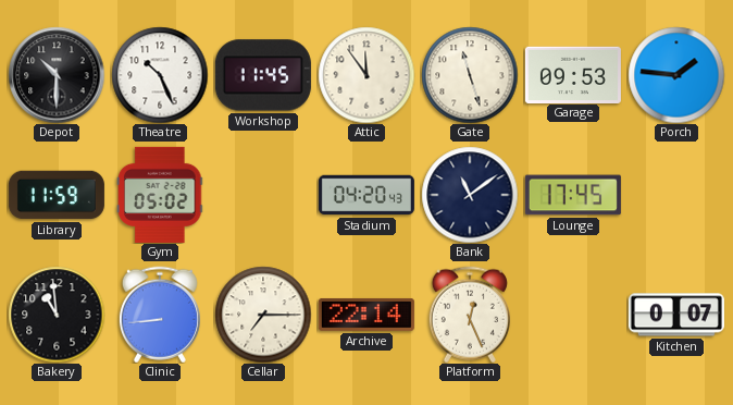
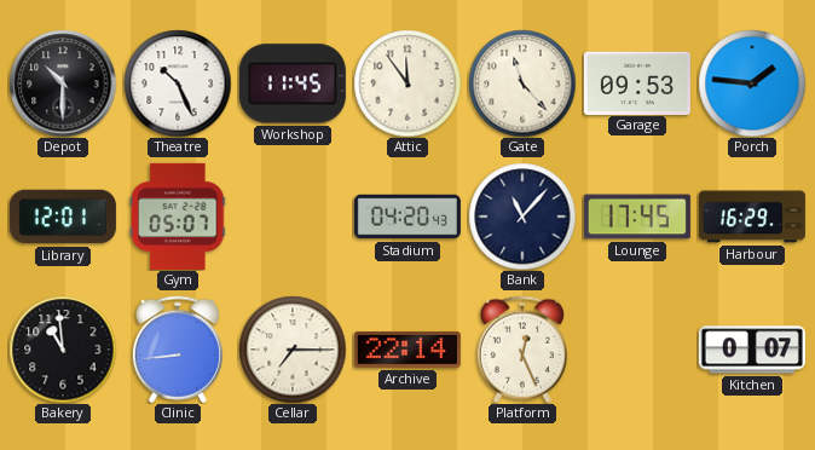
Gate: 11:27 -> 11:23
Library: 11:59 -> 12:01
Gym: 05:02 -> 05:07
Bank: 11:09 -> 11:07
Harbour: none -> 16:29
